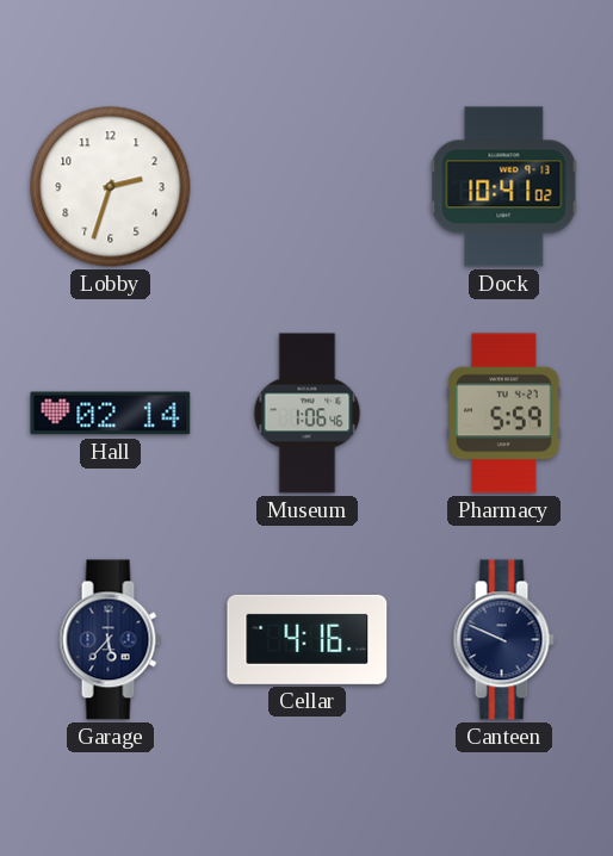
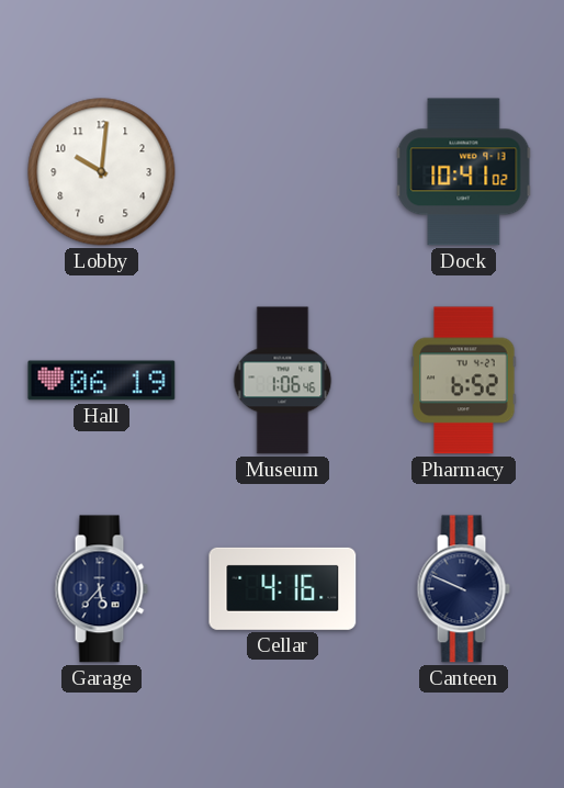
Lobby: 2:33 -> 10:01
Hall: 02:14 -> 06:19
Pharmacy: 5:59 -> 6:52
